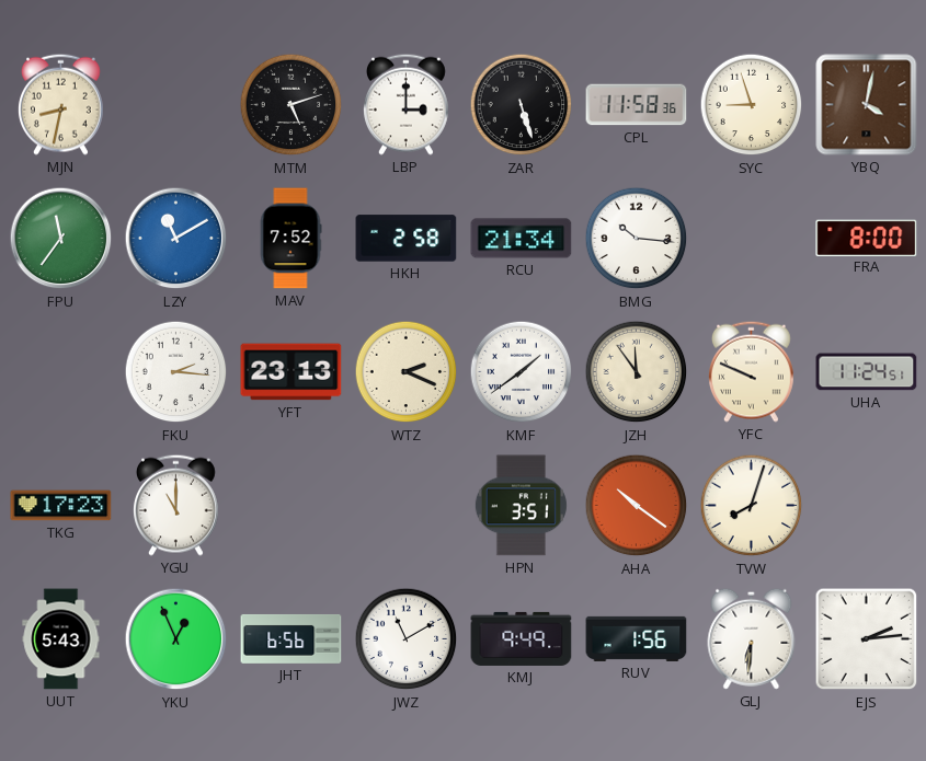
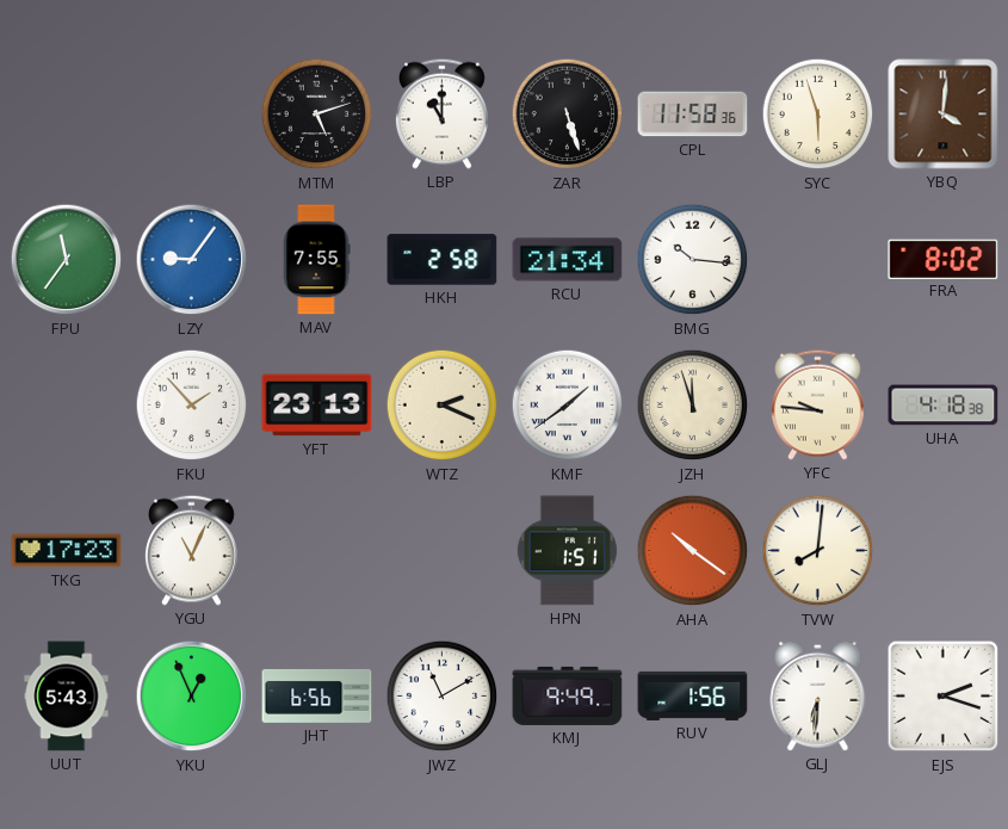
MJN: 8:32 -> none
LBP: 3:00 -> 11:00
SYC: 8:57 -> 5:57
YBQ: 4:02 -> 4:01
LZY: 11:10 -> 9:06
MAV: 7:52 -> 7:55
FRA: 8:00 -> 8:02
FKU: 2:16 -> 1:53
JZH: 11:54 -> 11:57
YFC: 9:49 -> 9:46
UHA: 11:24 -> 4:18
YGU: 11:00 -> 11:04
HPN: 3:51 -> 1:51
TVW: 8:03 -> 8:01
EJS: 2:14 -> 2:18
